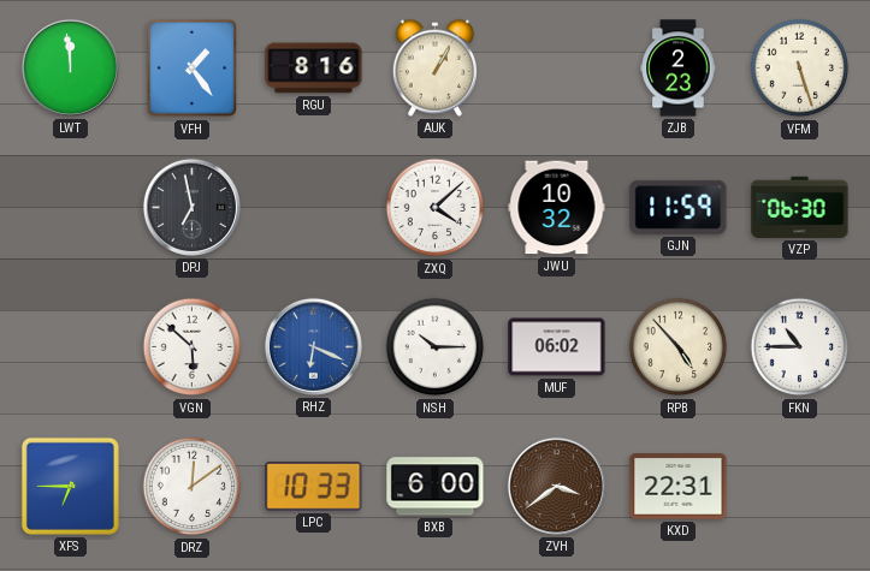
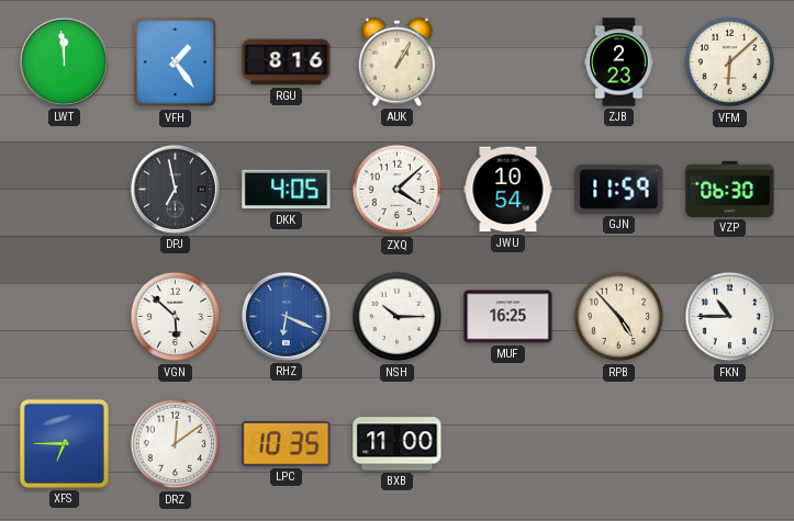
VFM: 5:27 -> 6:08
DKK: none -> 4:05
JWU: 10:32 -> 10:54
MUF: 06:02 -> 16:25
LPC: 10:33 -> 10:35
BXB: 6:00 -> 11:00
ZVH: 3:39 -> none
KXD: 22:31 -> none
